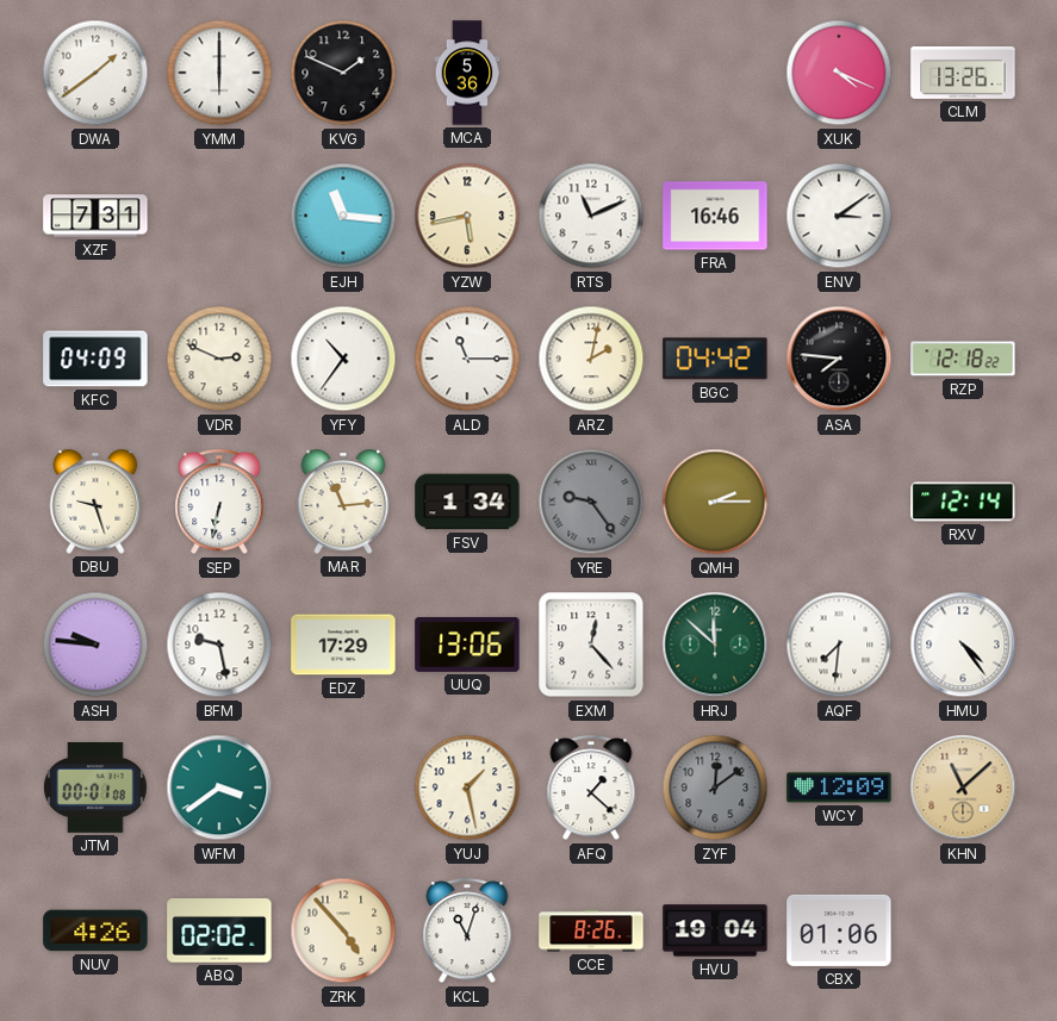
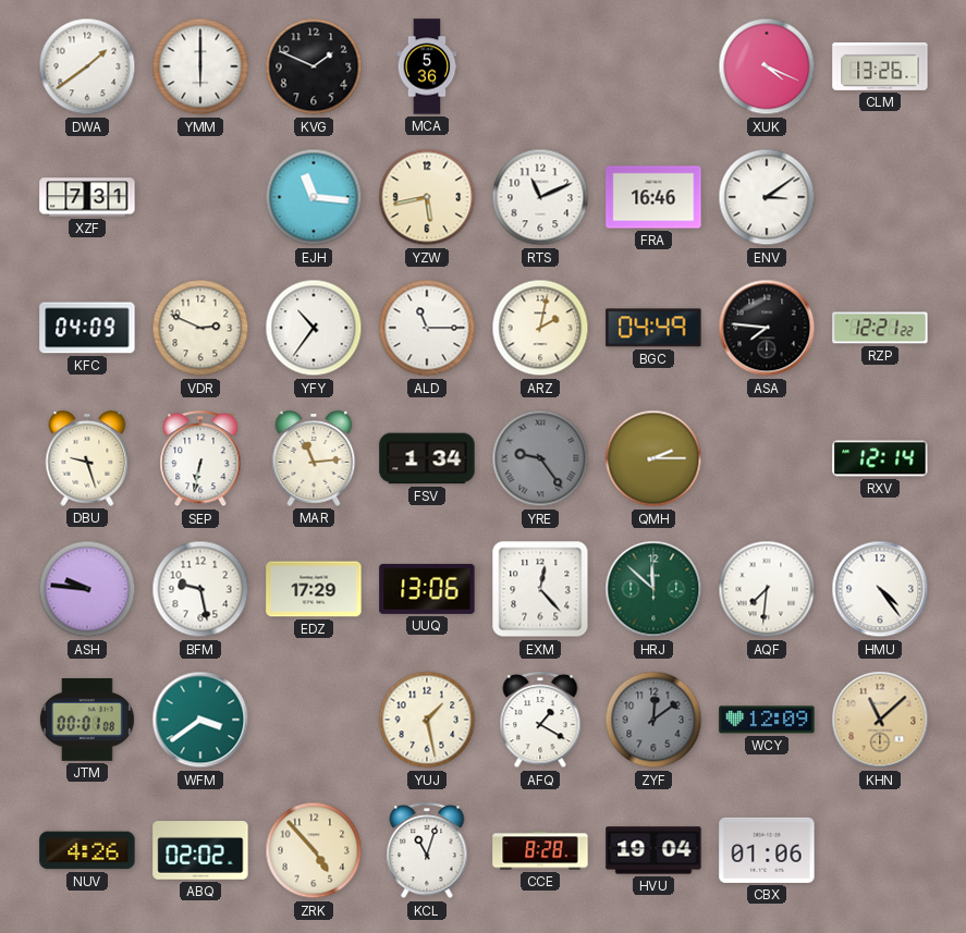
BGC: 04:42 -> 04:49
RZP: 12:18 -> 12:21
AFQ: 1:22 -> 1:20
CCE: 8:26 -> 8:28
